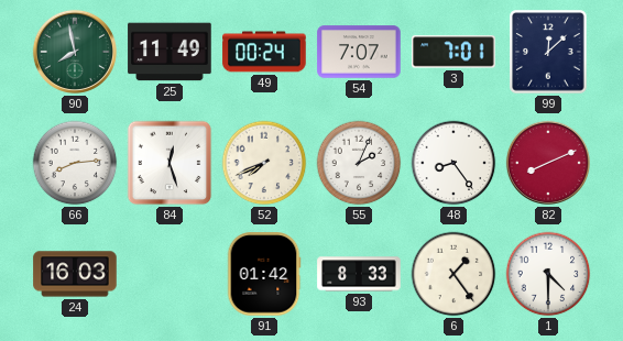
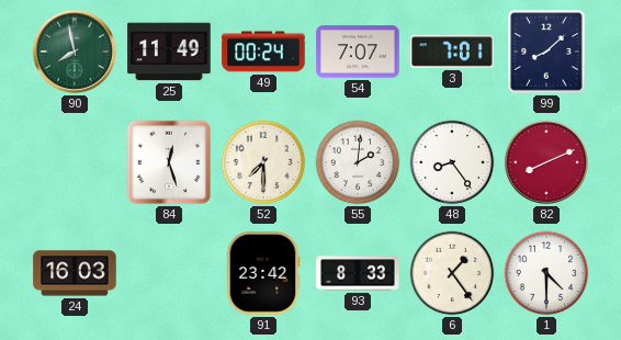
99: 12:08 -> 8:08
66: 8:14 -> none
52: 7:41 -> 7:30
55: 2:04 -> 2:01
91: 01:42 -> 23:42
